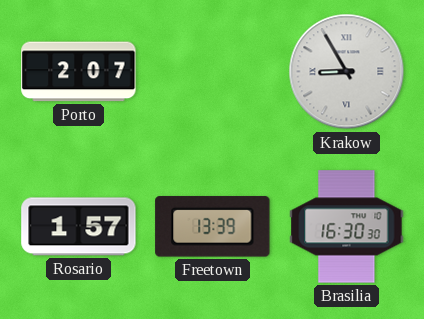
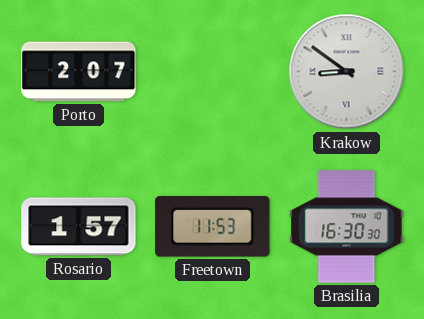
Krakow: 8:55 -> 8:51
Freetown: 13:39 -> 11:53
